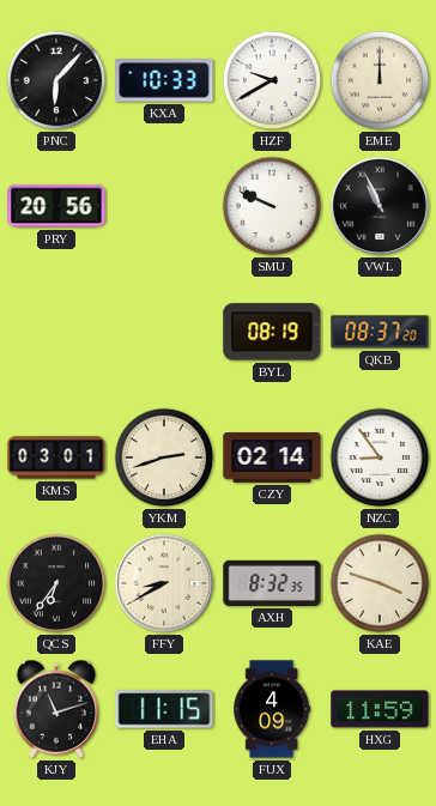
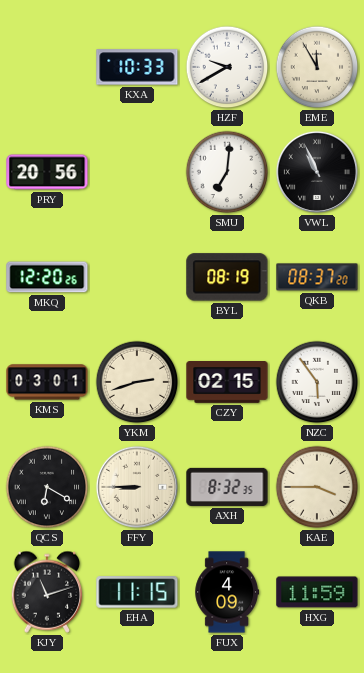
PNC: 6:07 -> none
EME: 12:00 -> 11:55
SMU: 9:49 -> 7:01
MKQ: none -> 12:20
CZY: 02:14 -> 02:15
NZC: 8:54 -> 5:54
QCS: 6:36 -> 6:20
FFY: 8:40 -> 8:45
KAE: 3:48 -> 3:45
